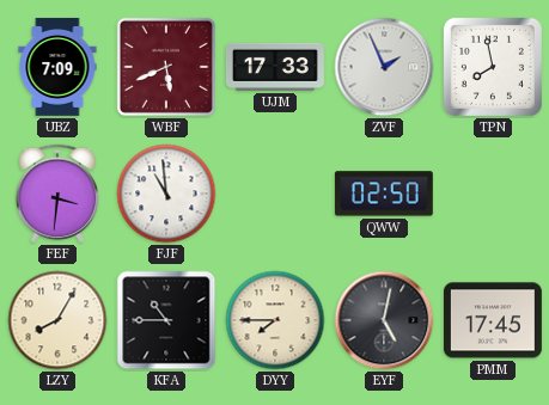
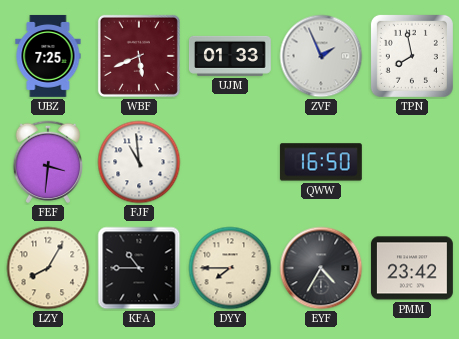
UBZ: 7:09 -> 7:25
UJM: 17:33 -> 01:33
QWW: 02:50 -> 16:50
EYF: 5:02 -> 4:35
PMM: 17:45 -> 23:42
